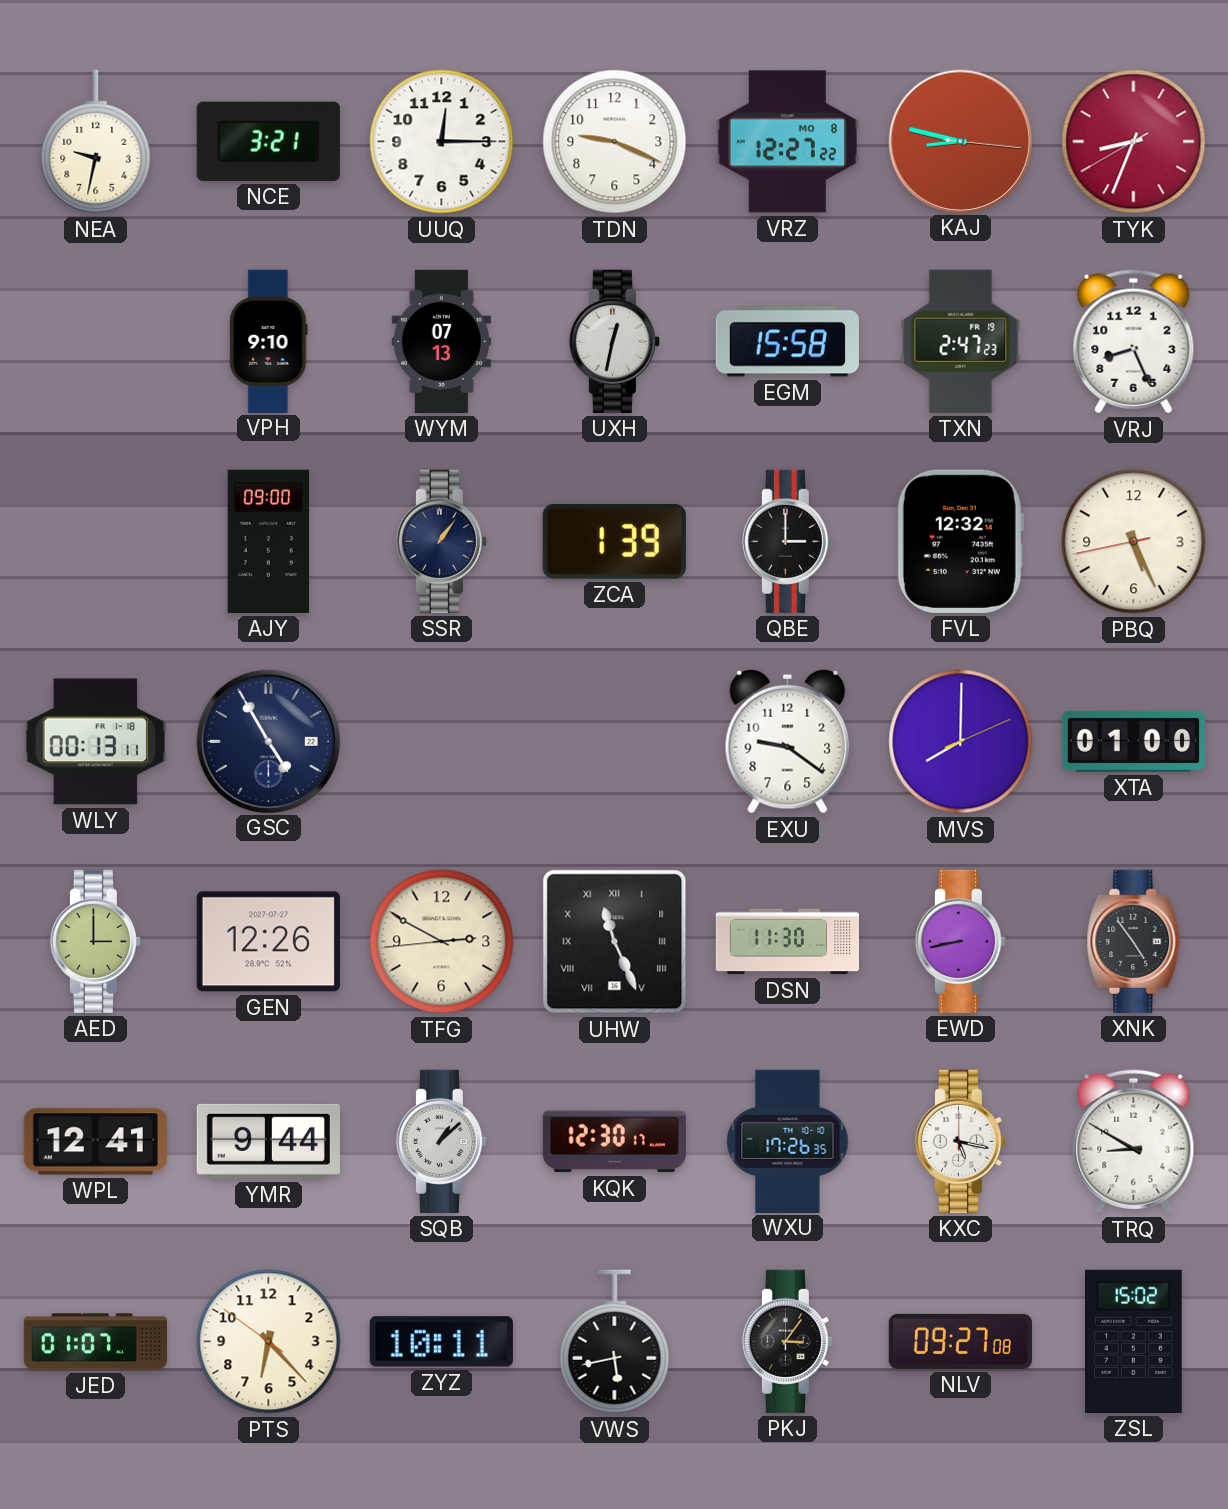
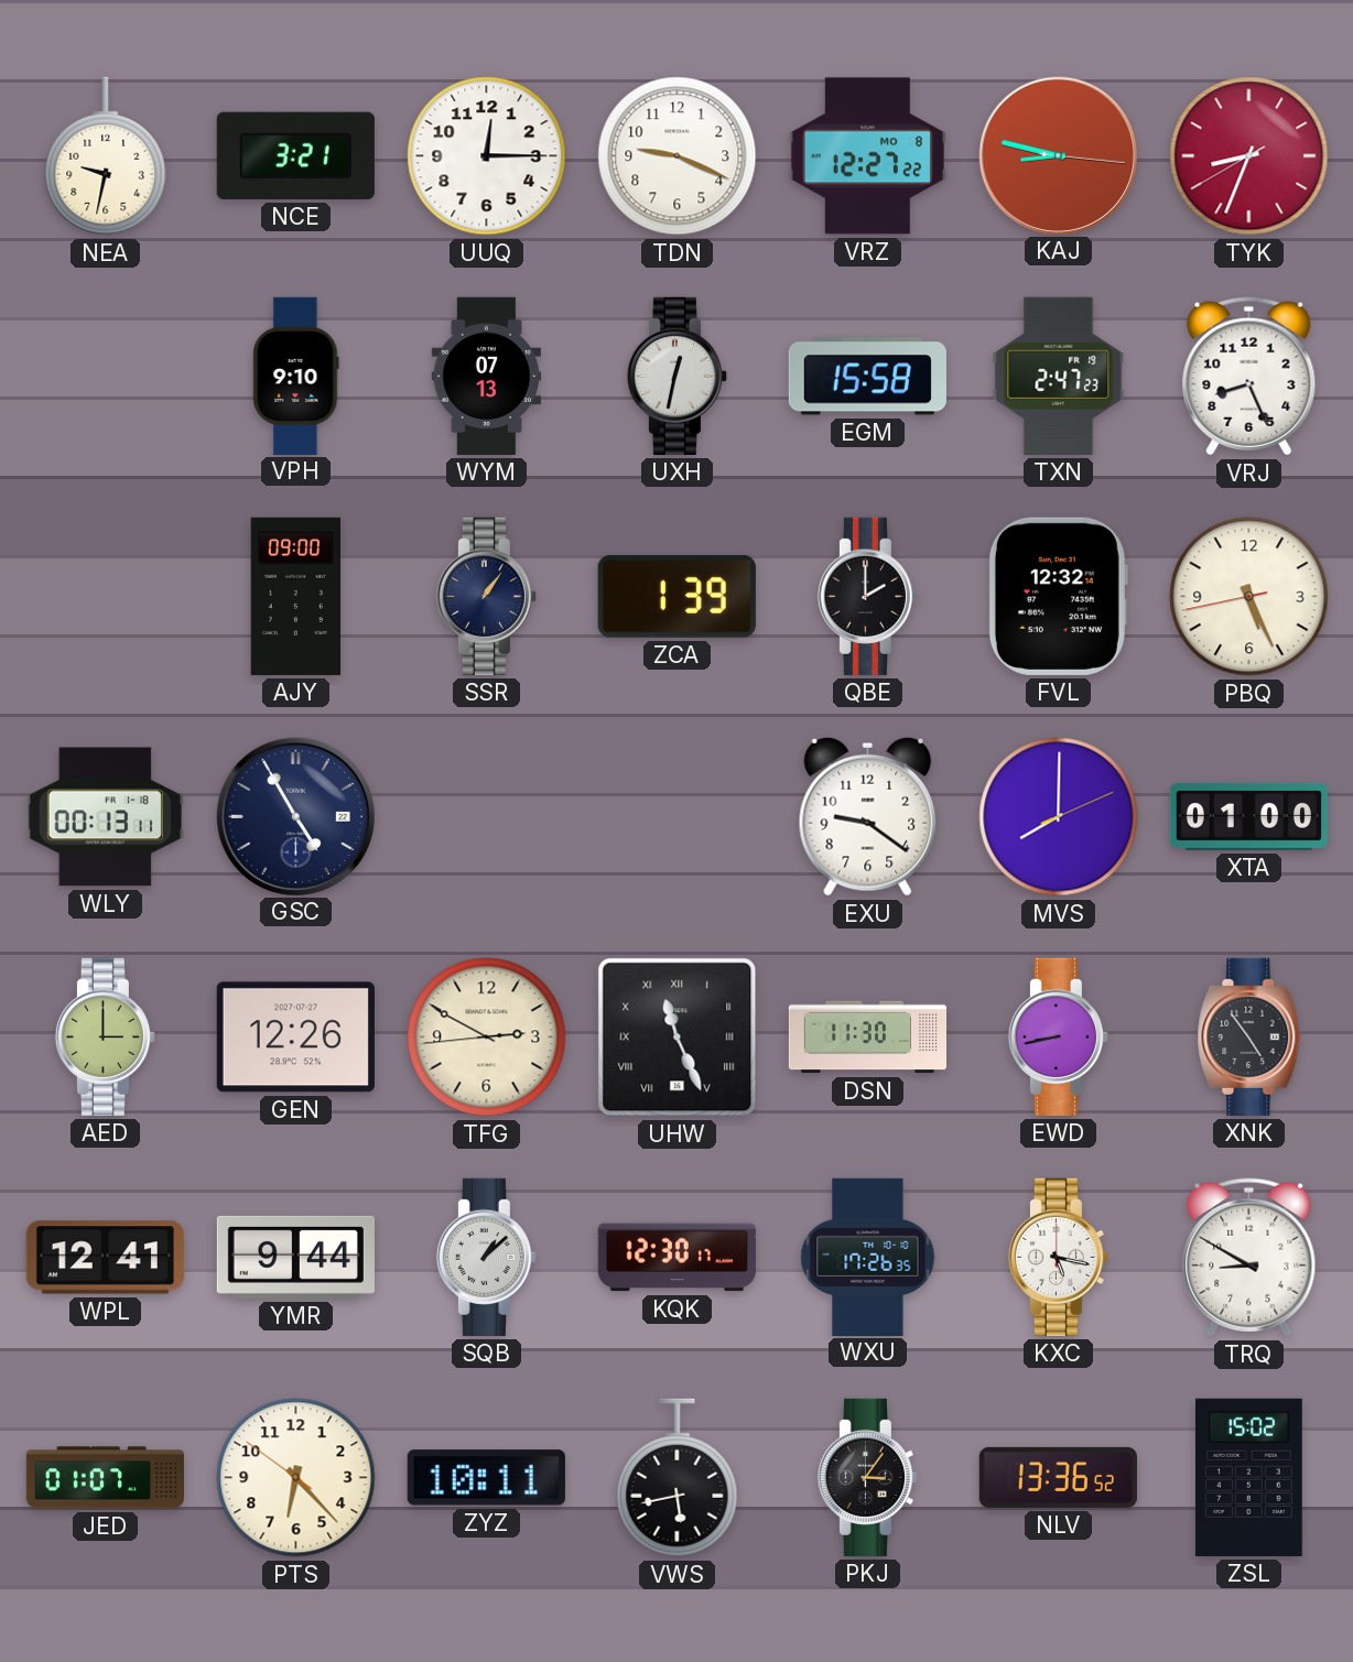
QBE: 3:00 -> 2:00
NLV: 09:27 -> 13:36
